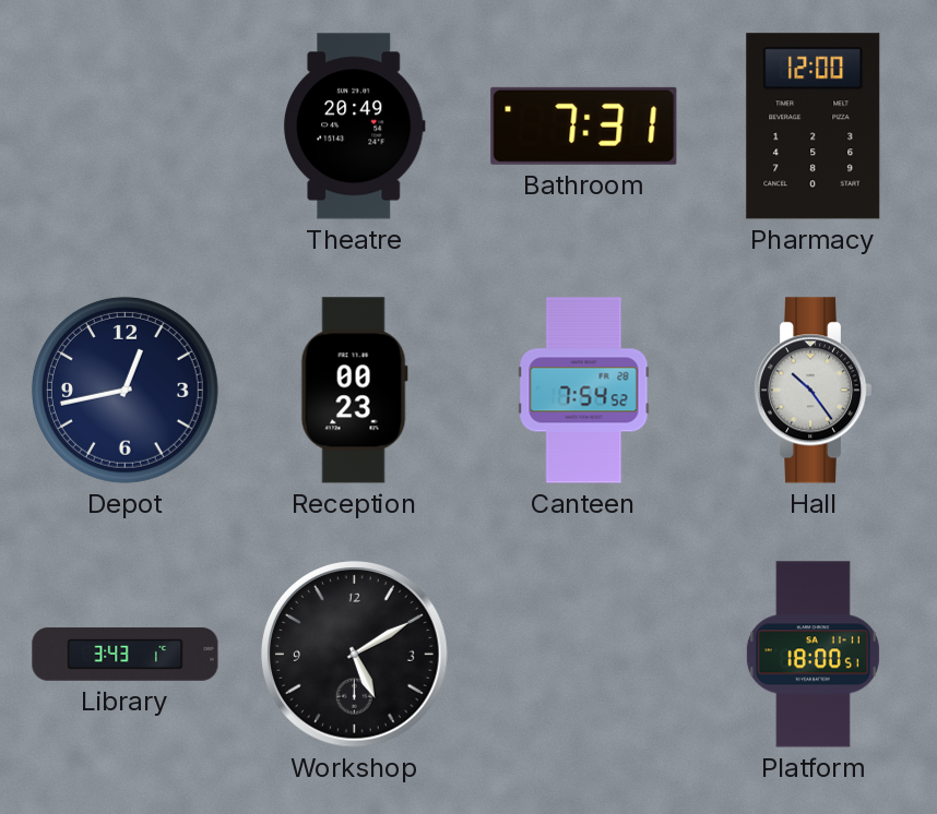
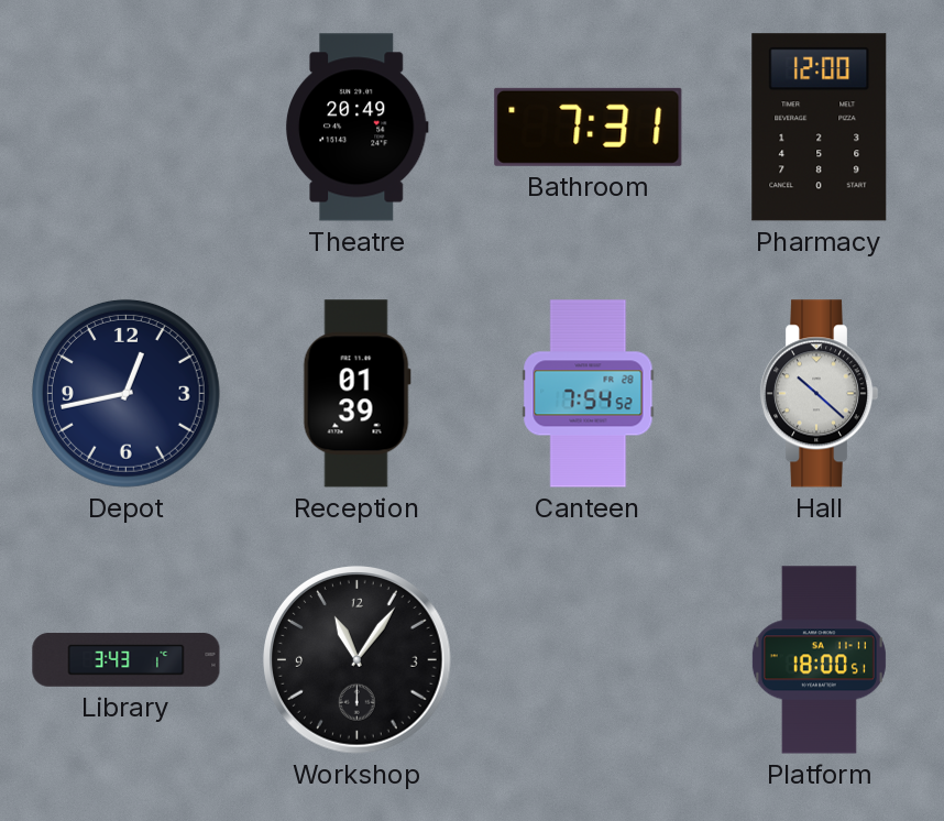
Reception: 00:23 -> 01:39
Hall: 10:24 -> 10:22
Workshop: 5:10 -> 11:06
